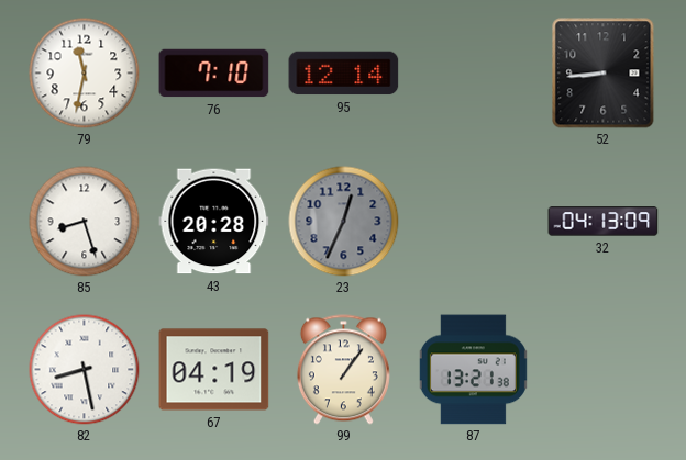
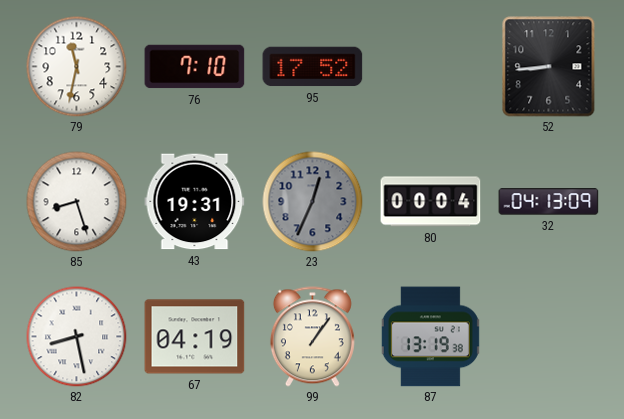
95: 12:14 -> 17:52
43: 20:28 -> 19:31
80: none -> 00:04
87: 13:21 -> 13:19
